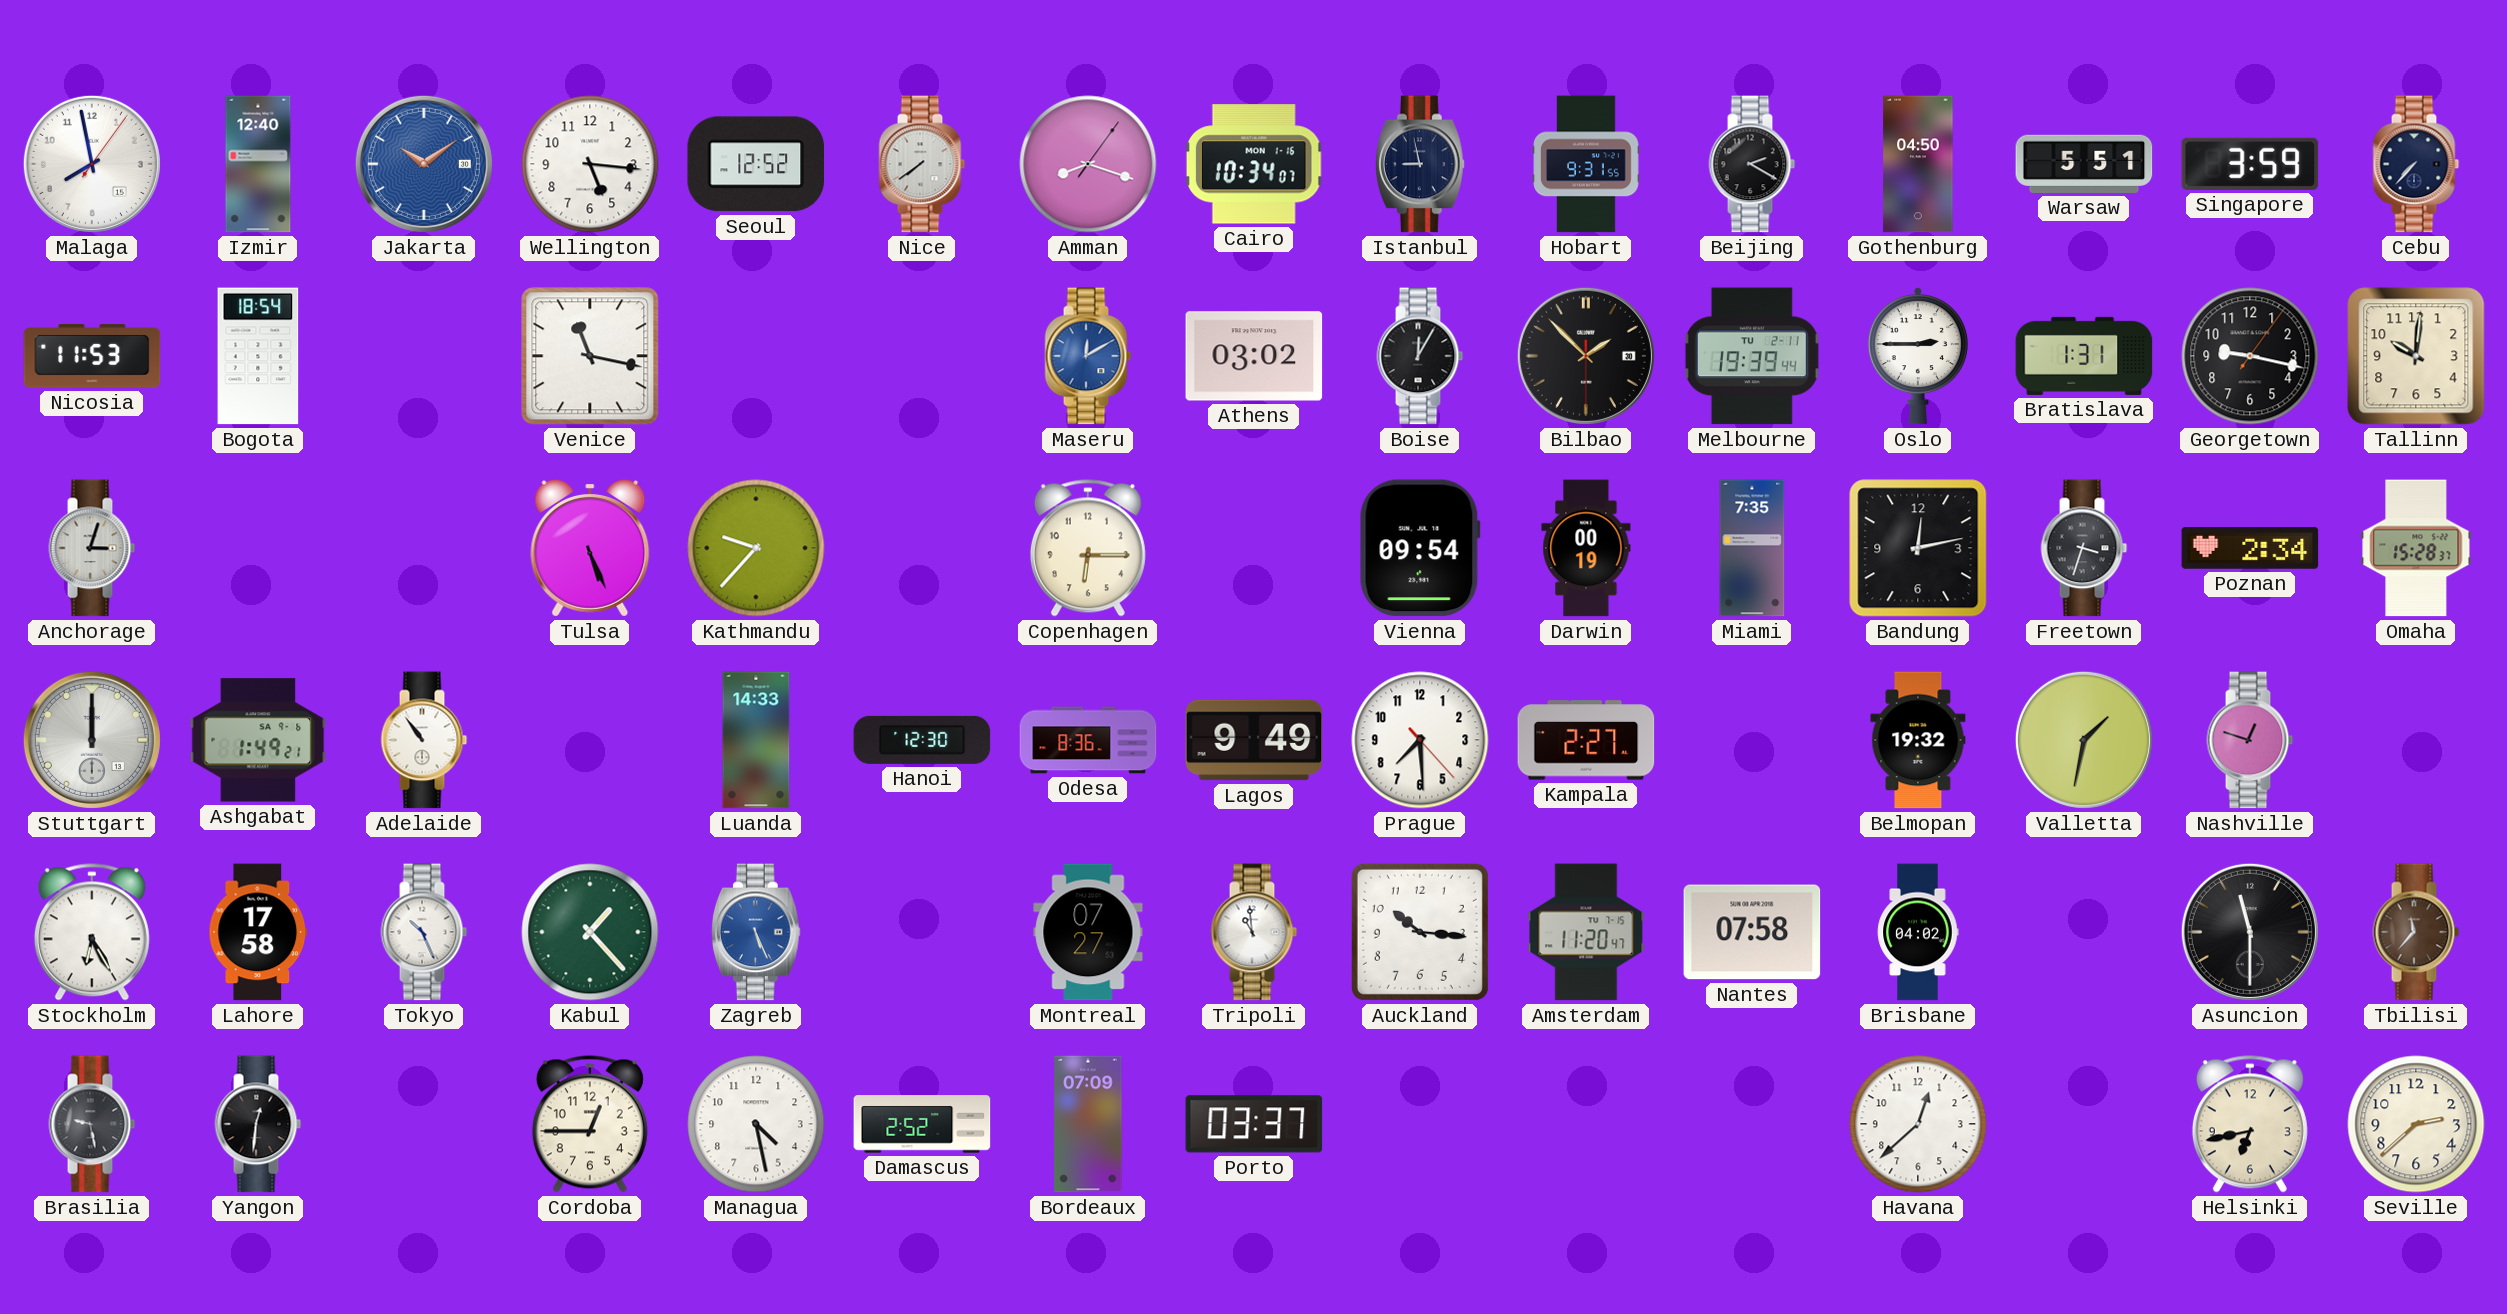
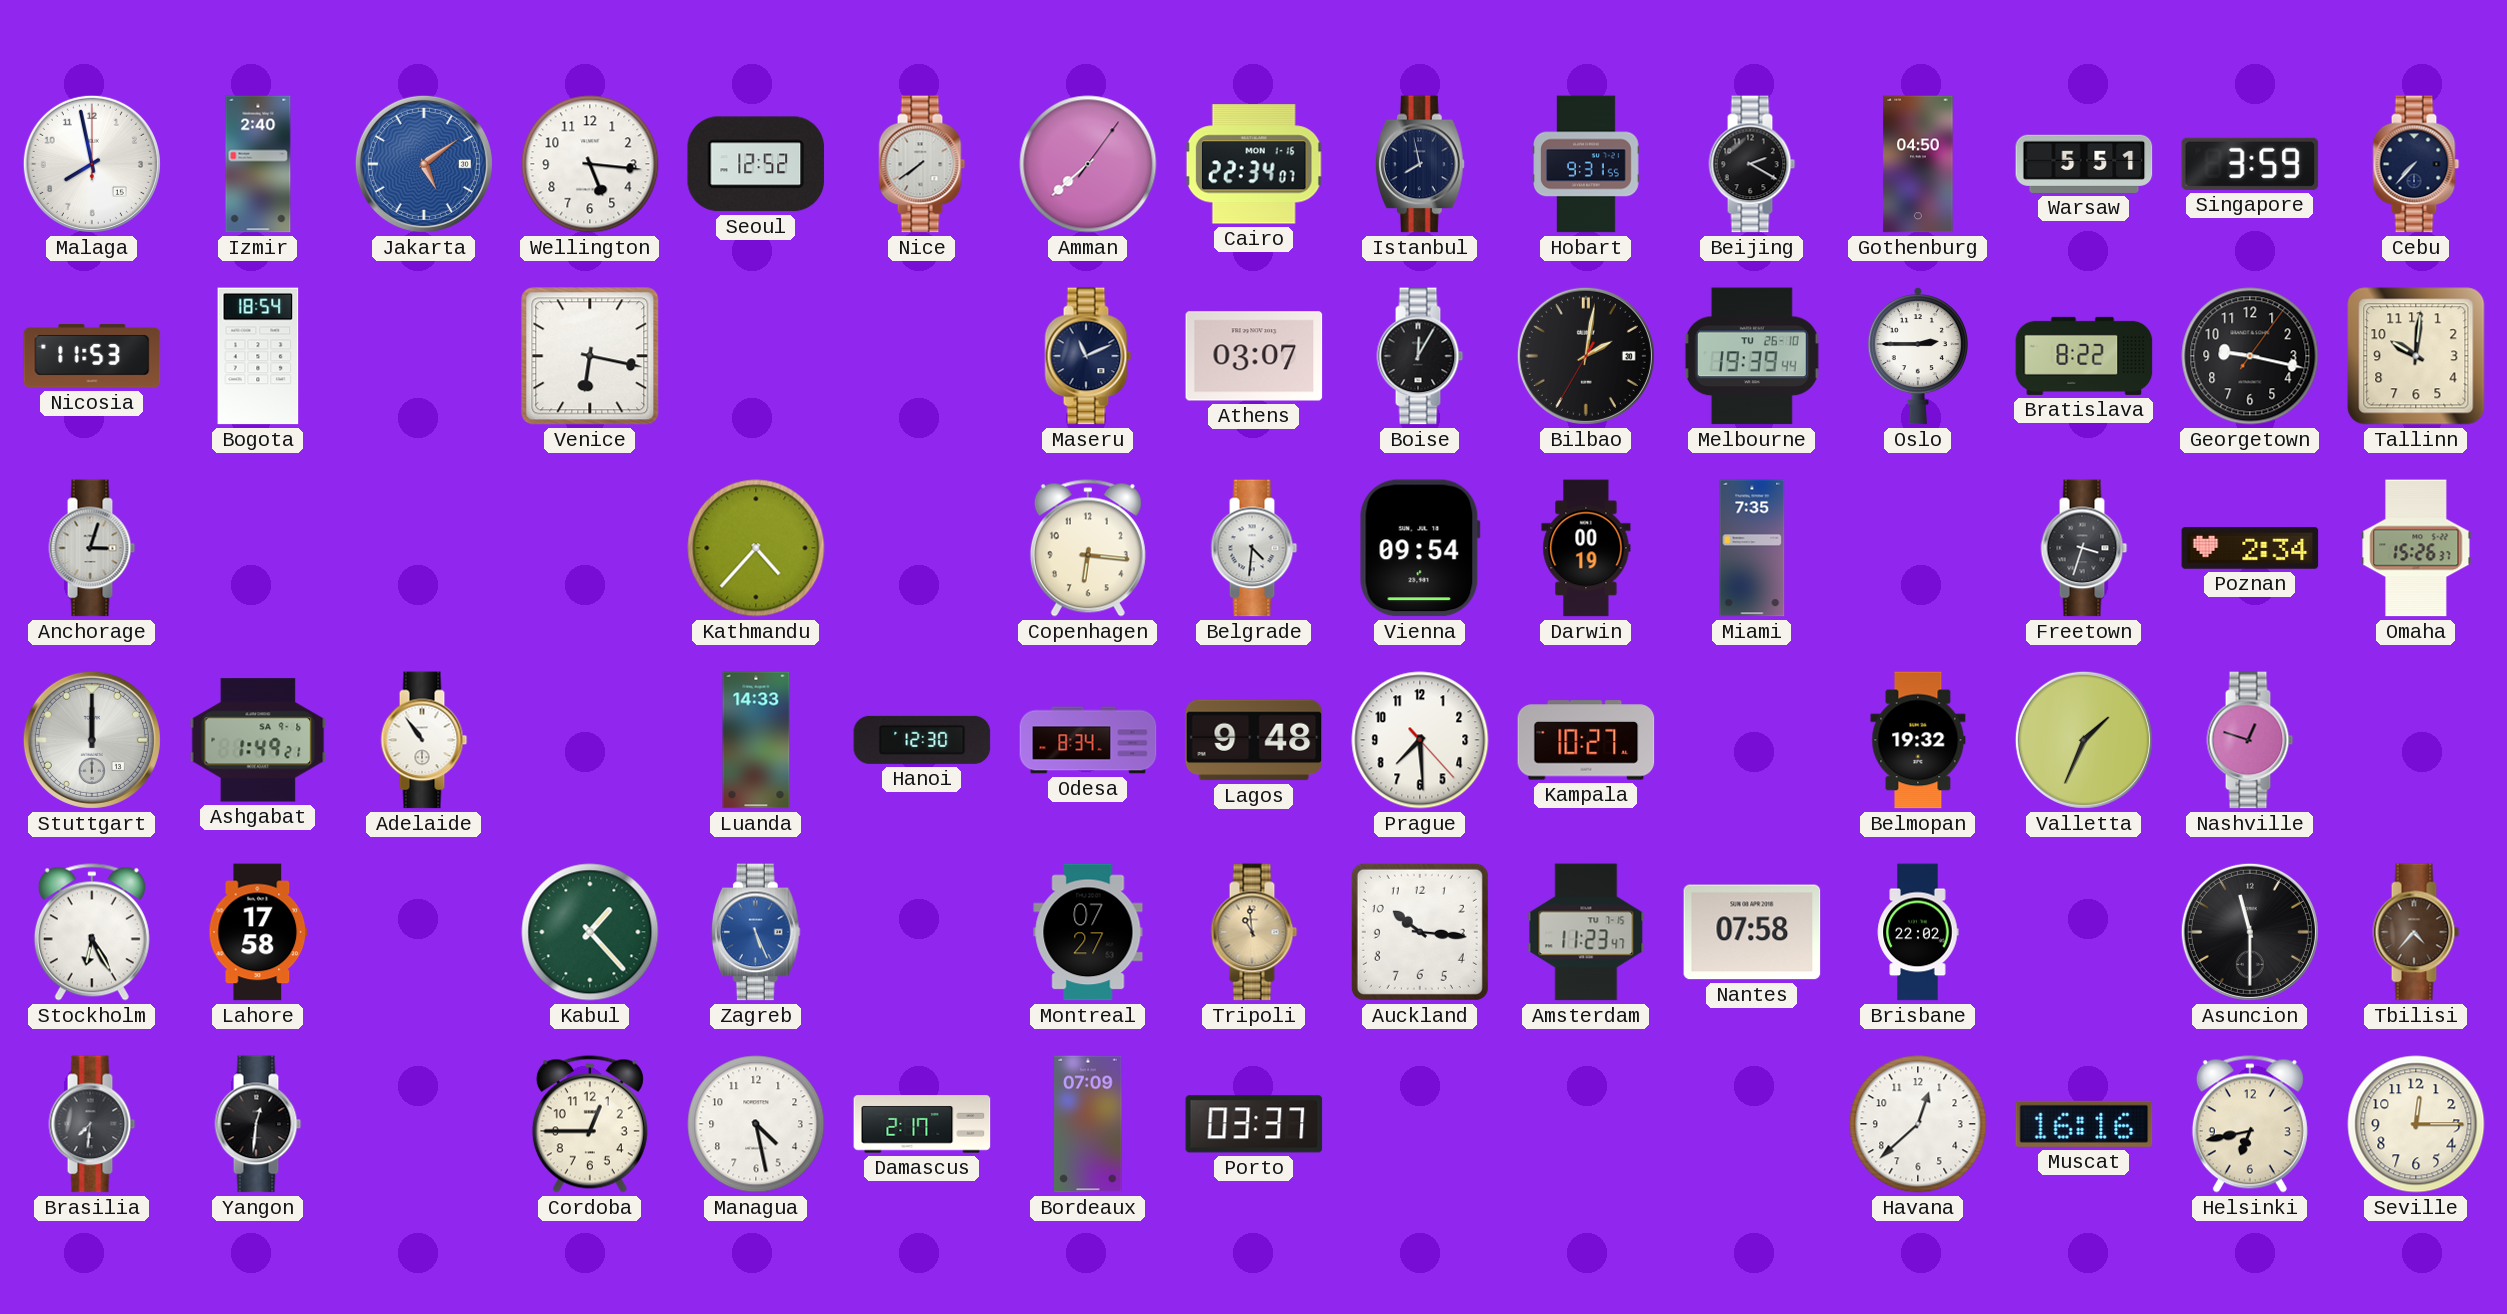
Malaga: 7:58:06 -> 7:58:00
Izmir: 12:40 -> 2:40
Jakarta: 10:09 -> 5:09
Amman: 8:18 -> 7:38
Cairo: 10:34 -> 22:34
Istanbul: 8:58 -> 7:58
Venice: 11:17 -> 6:17
Maseru: 12:10 -> 11:11
Maseru dial: blue -> navy
Athens: 03:02 -> 03:07
Bilbao: 1:52 -> 2:01
Melbourne date: TU 2-11 -> TU 26-10
Bratislava: 1:31 -> 8:22
Tulsa: 5:26 -> none
Kathmandu: 9:37 -> 4:37
Copenhagen: 6:15 -> 6:16
Belgrade: none -> 4:31
Bandung: 12:13 -> none
Omaha: 15:28 -> 15:26
Odesa: 8:36 -> 8:34
Lagos: 9:49 -> 9:48
Kampala: 2:27 -> 10:27
Valletta: 1:32 -> 1:34
Tokyo: 10:26 -> none
Tripoli dial: white -> champagne
Amsterdam: 11:20 -> 11:23
Brisbane: 04:02 -> 22:02
Tbilisi: 11:37 -> 4:37
Brasilia: 9:28 -> 7:31
Damascus: 2:52 -> 2:17
Muscat: none -> 16:16
Seville: 2:38 -> 12:15
